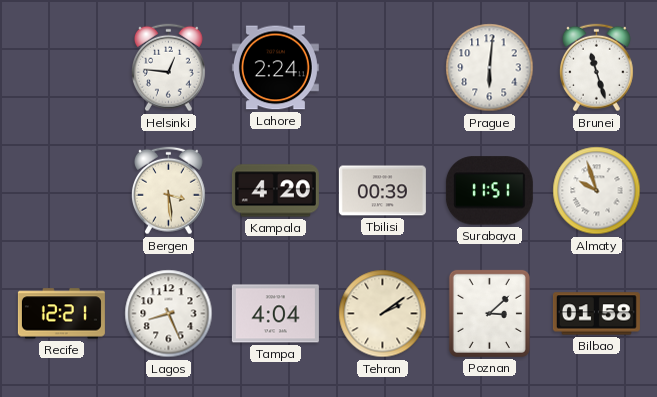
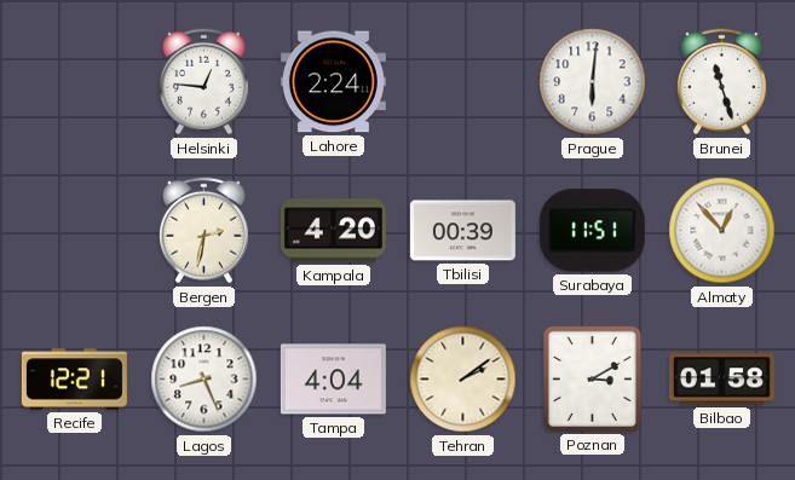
Bergen: 3:29 -> 2:32
Almaty: 9:57 -> 12:53
Poznan: 3:08 -> 3:10
